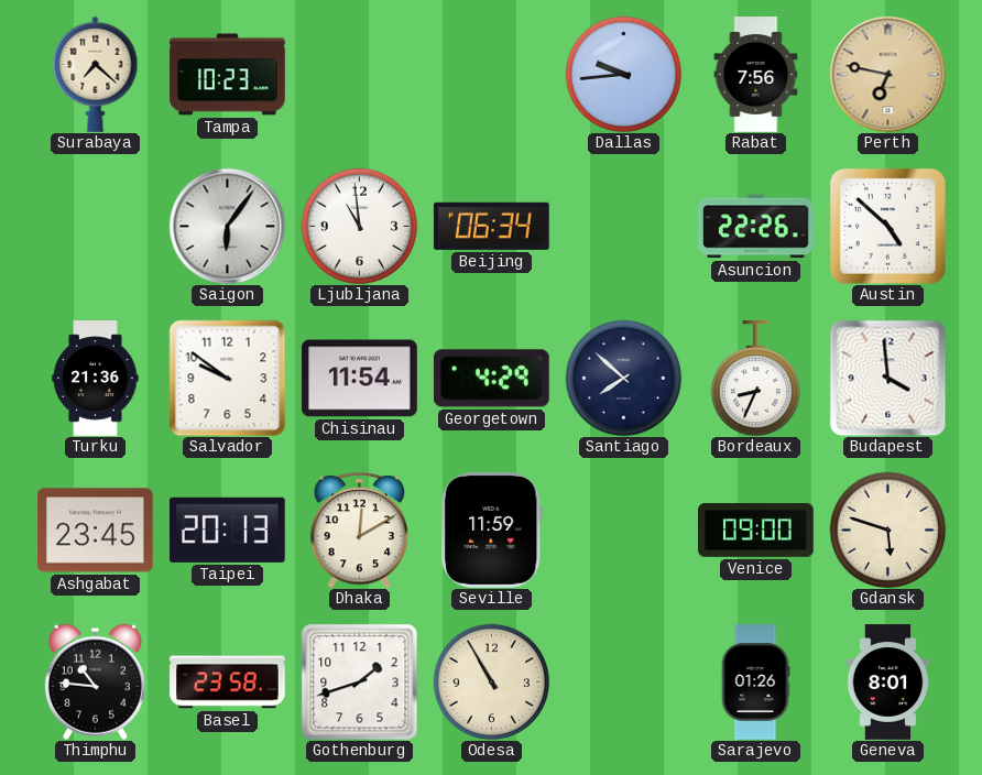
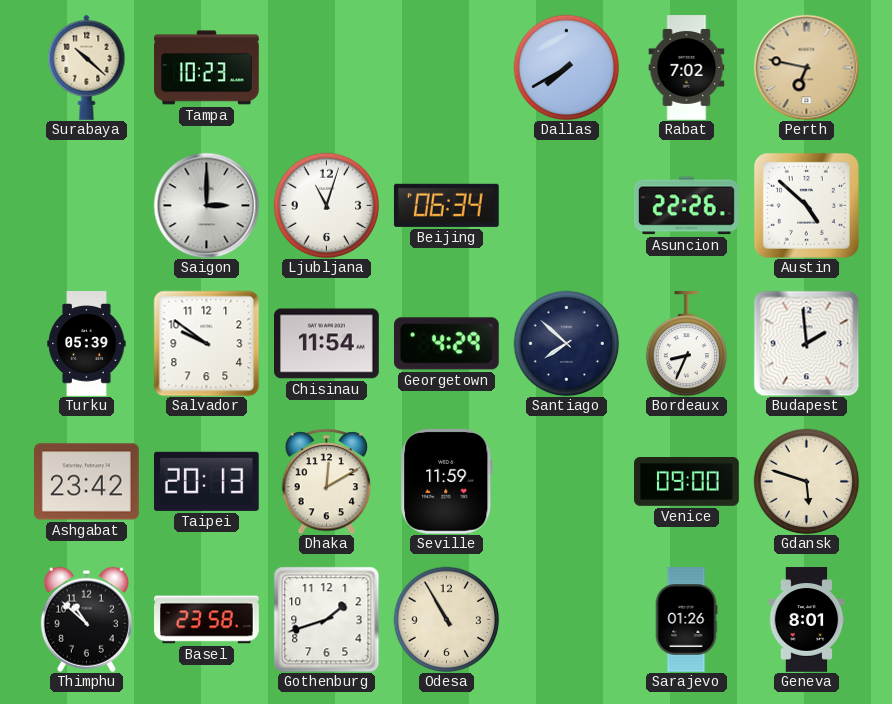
Surabaya: 7:22 -> 10:22
Dallas: 9:44 -> 7:40
Rabat: 7:56 -> 7:02
Saigon: 6:06 -> 3:00
Ljubljana: 10:59 -> 11:03
Turku: 21:36 -> 05:39
Budapest: 3:59 -> 1:59
Ashgabat: 23:45 -> 23:42
Thimphu: 10:46 -> 10:52
